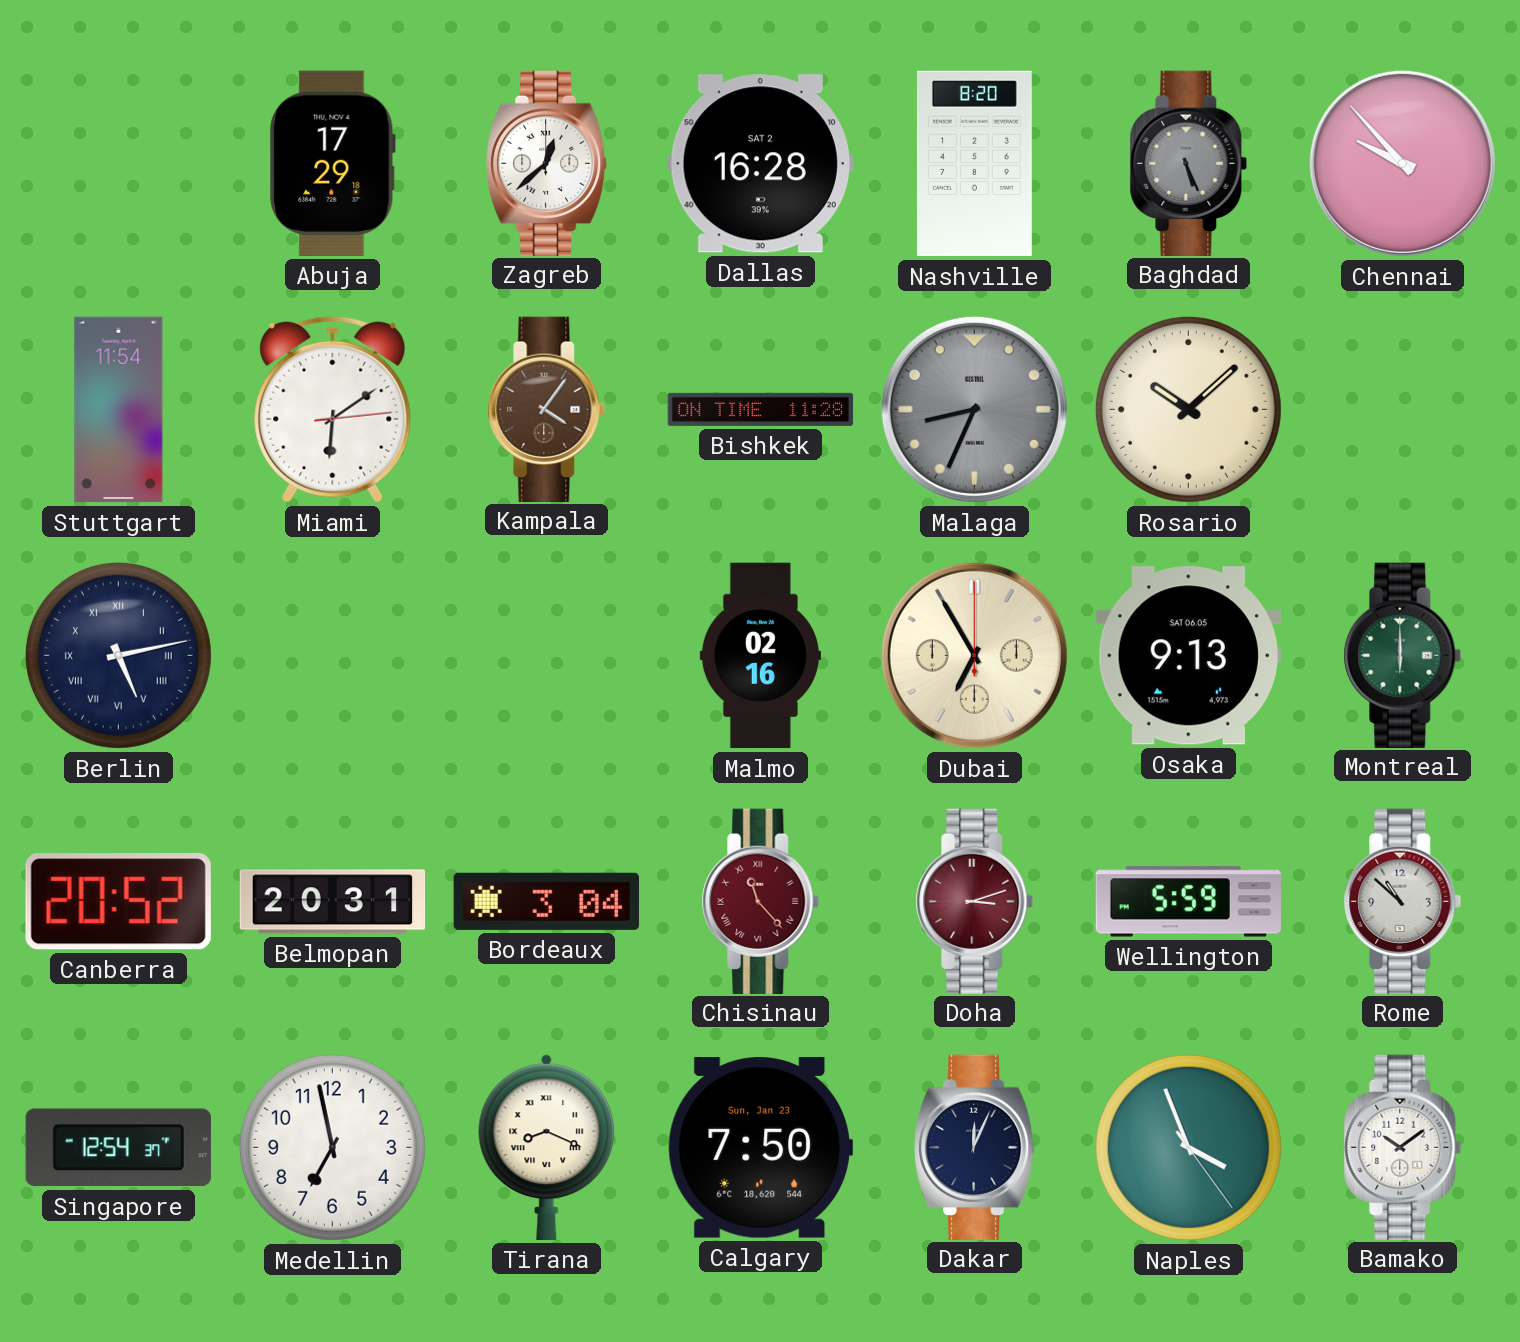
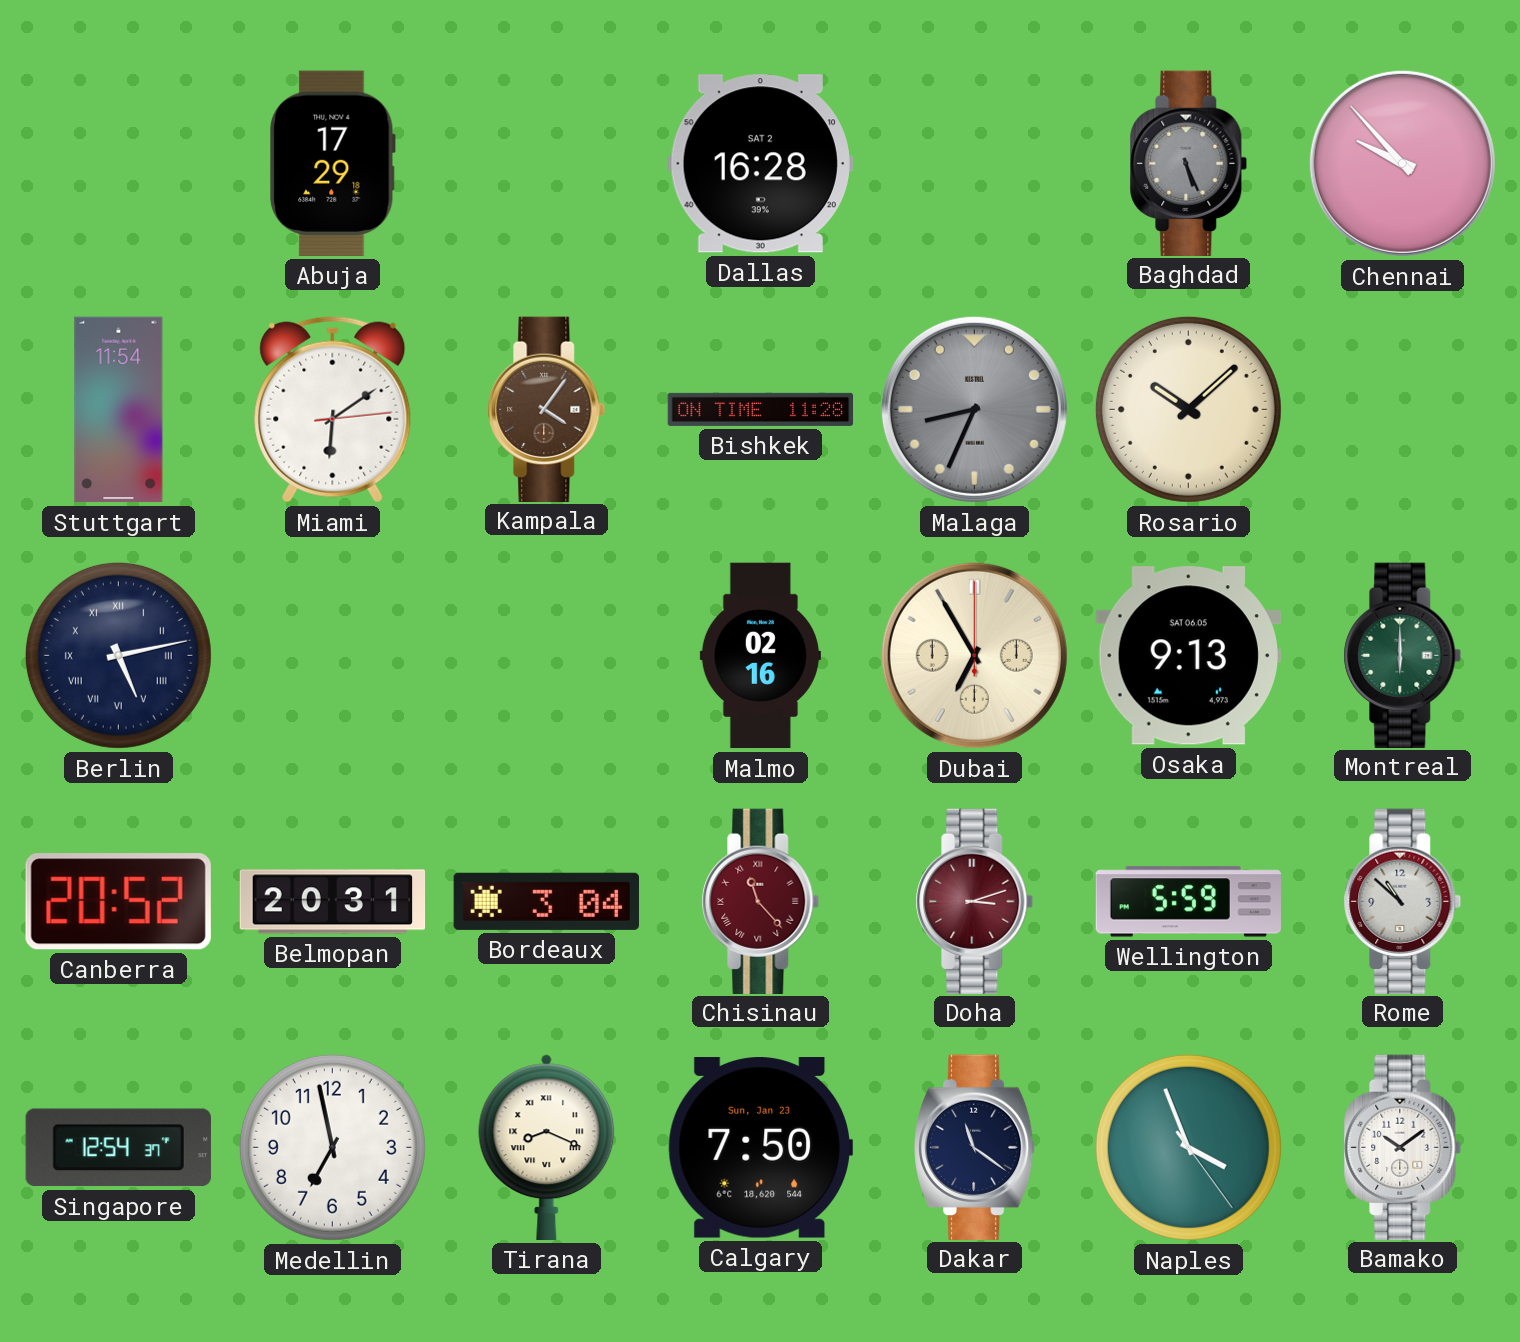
Zagreb: 12:38 -> none
Nashville: 8:20 -> none
Dakar: 12:04 -> 11:21
